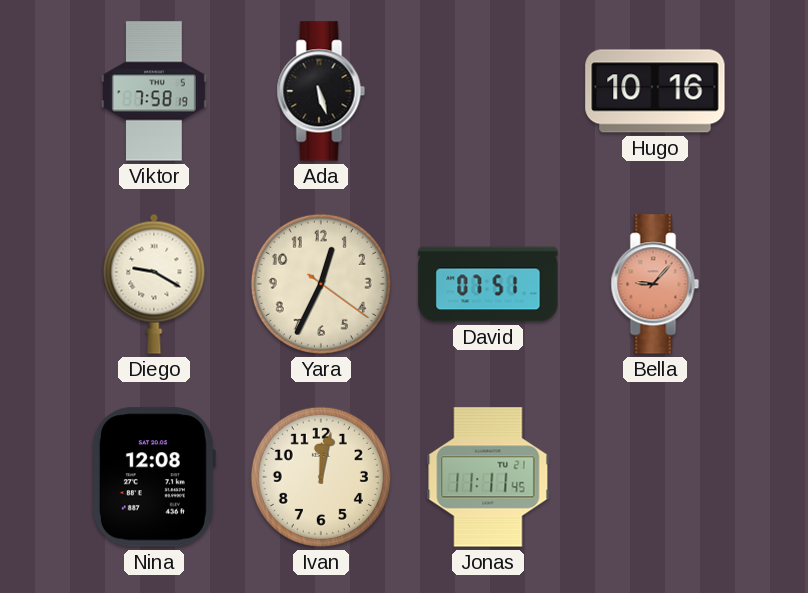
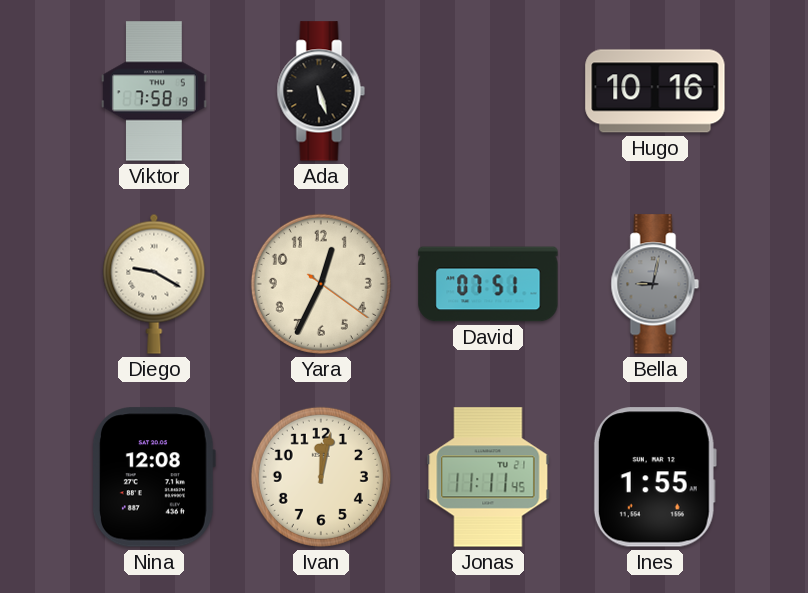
Bella: 9:07 -> 9:02
Bella dial: salmon -> grey
Ines: none -> 1:55
